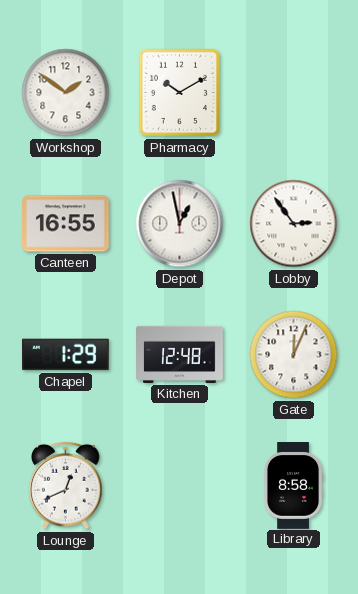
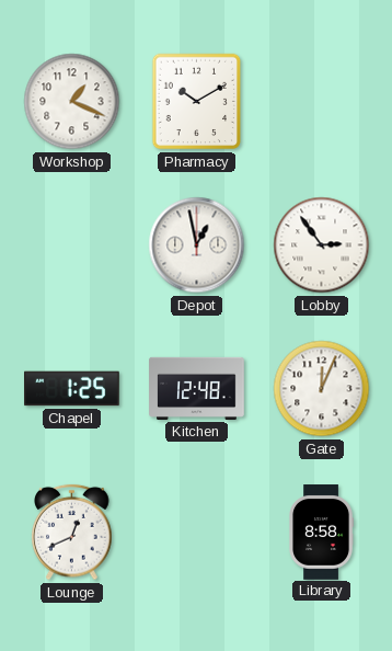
Workshop: 1:51 -> 1:19
Canteen: 16:55 -> none
Chapel: 1:29 -> 1:25
